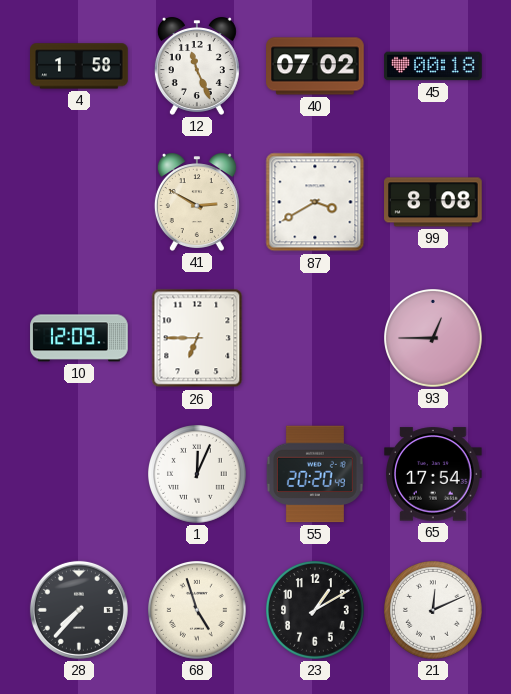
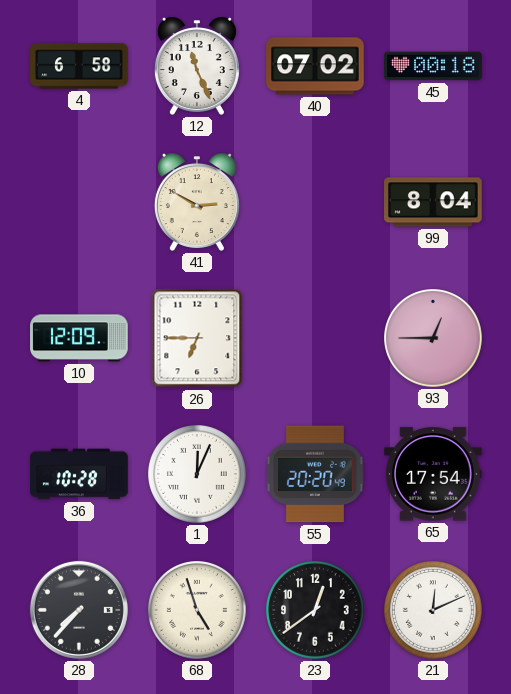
4: 1:58 -> 6:58
87: 3:40 -> none
99: 8:08 -> 8:04
36: none -> 10:28
23: 1:10 -> 12:39
